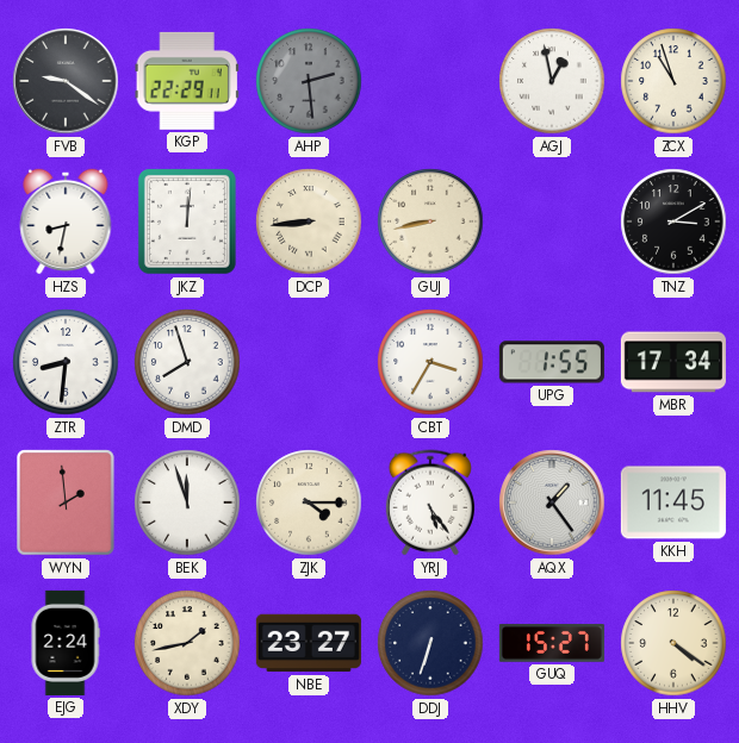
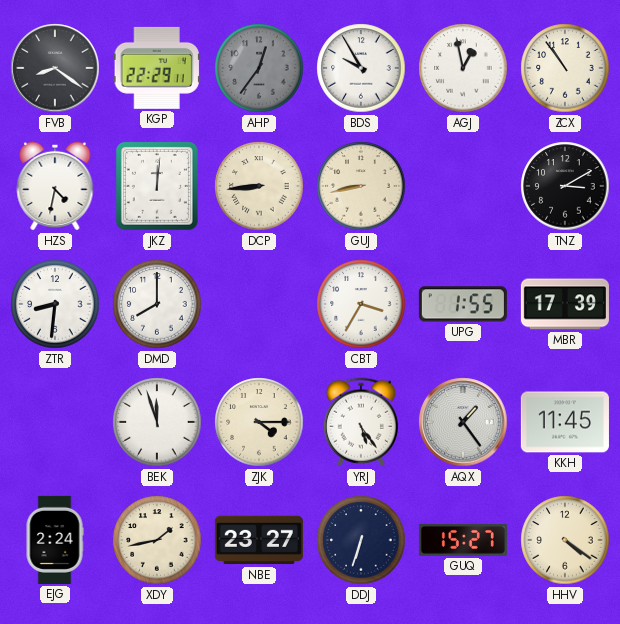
FVB: 9:21 -> 8:21
AHP: 2:29 -> 12:36
BDS: none -> 9:55
ZCX: 10:57 -> 10:54
HZS: 8:32 -> 4:32
DMD: 7:57 -> 8:00
MBR: 17:34 -> 17:39
WYN: 1:59 -> none
